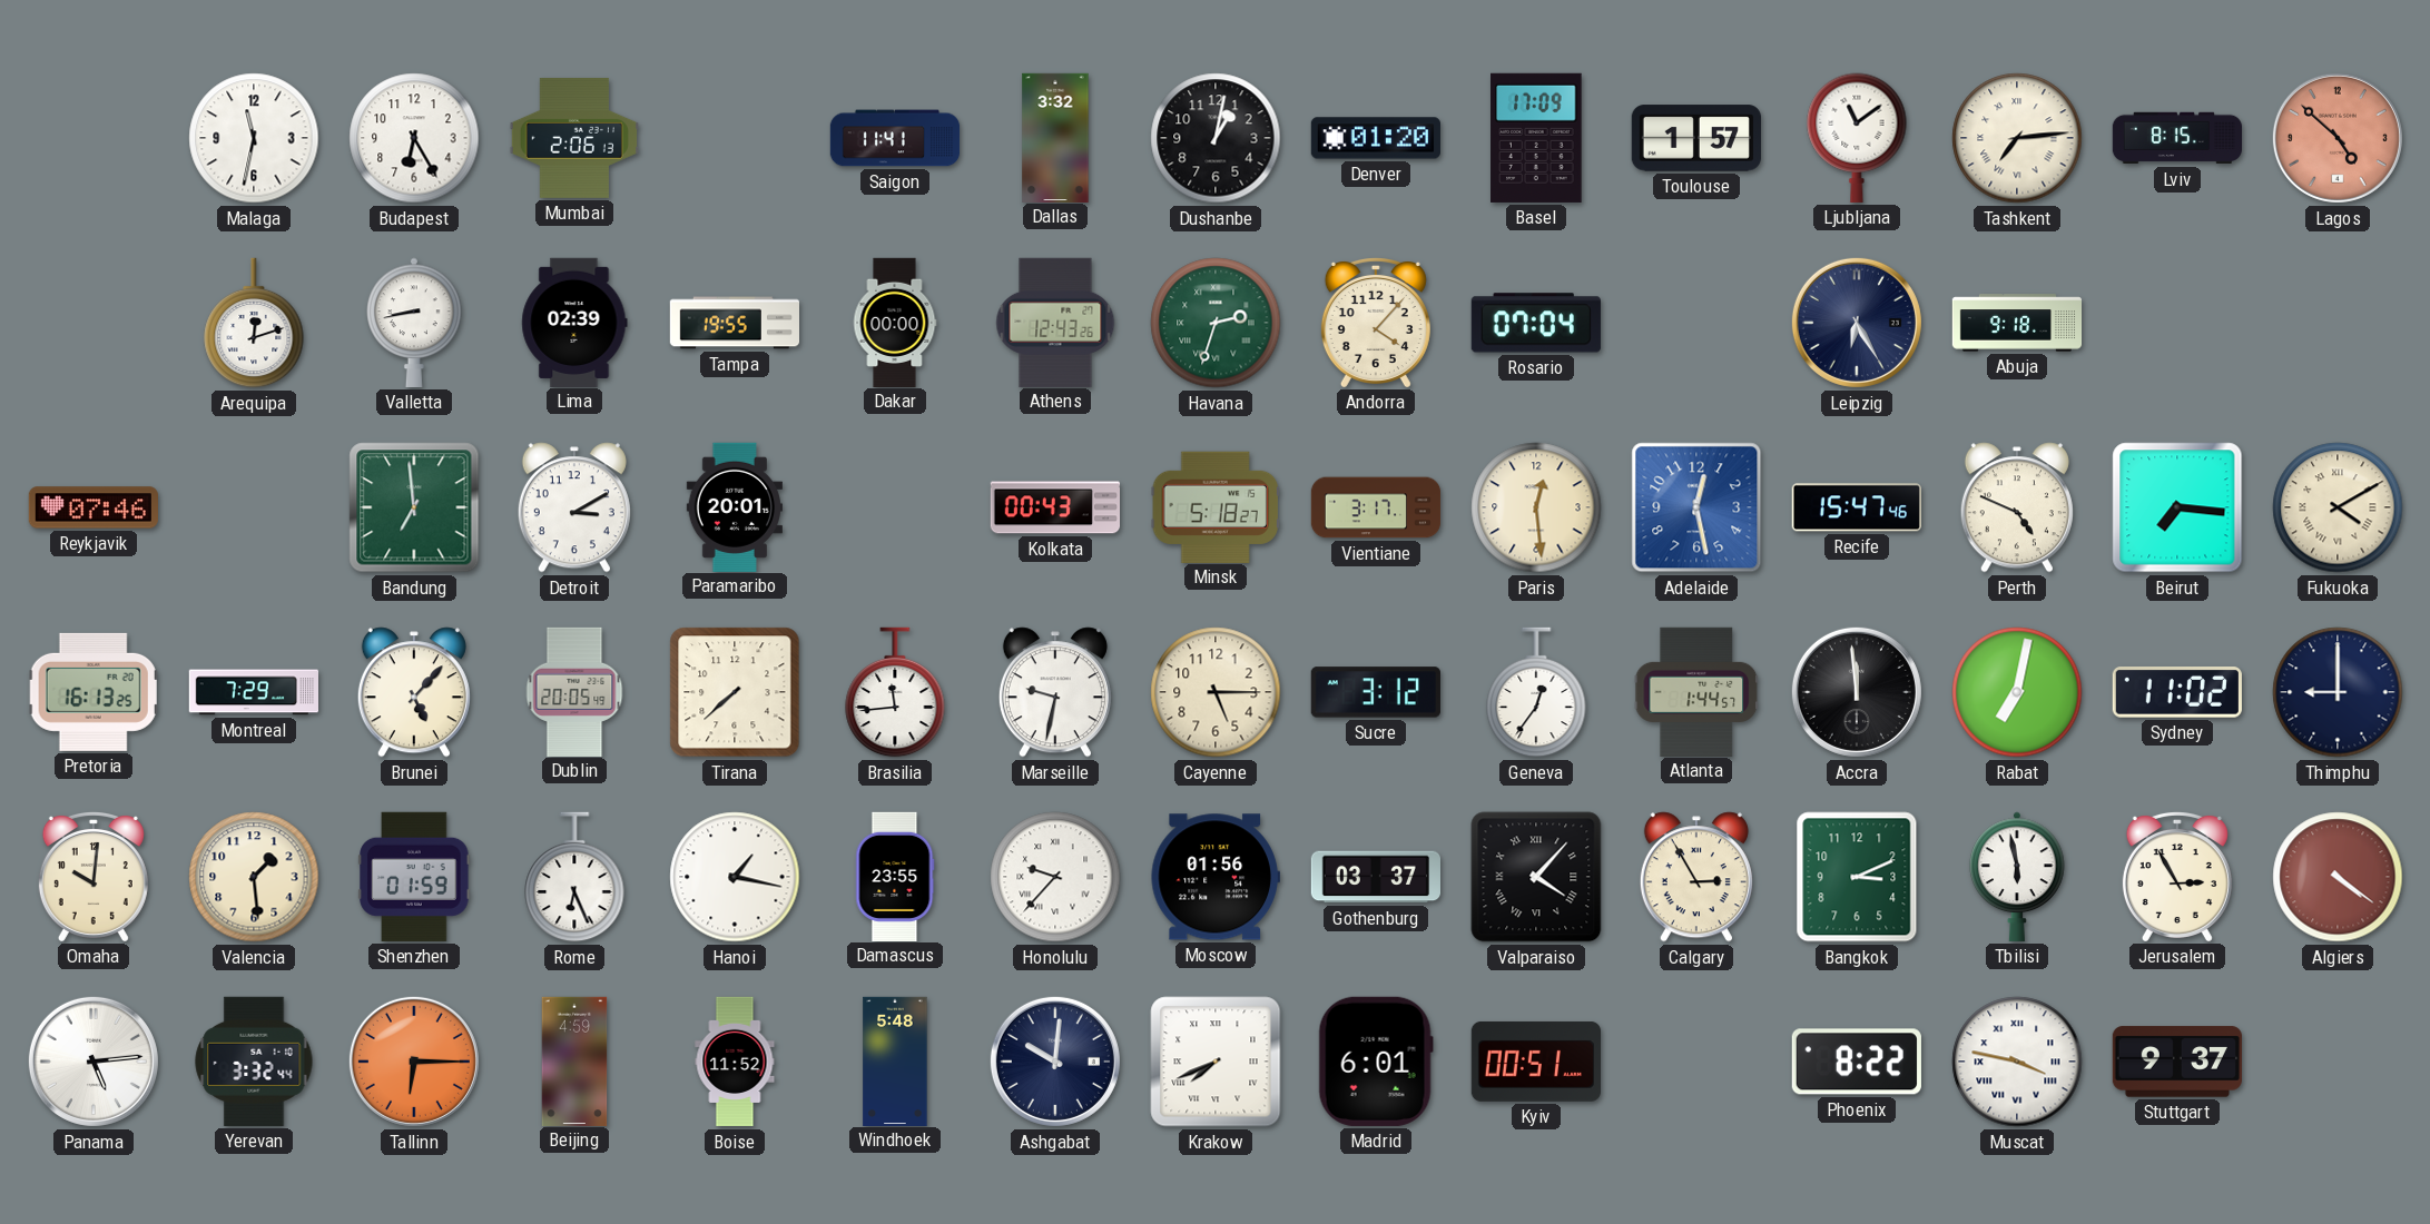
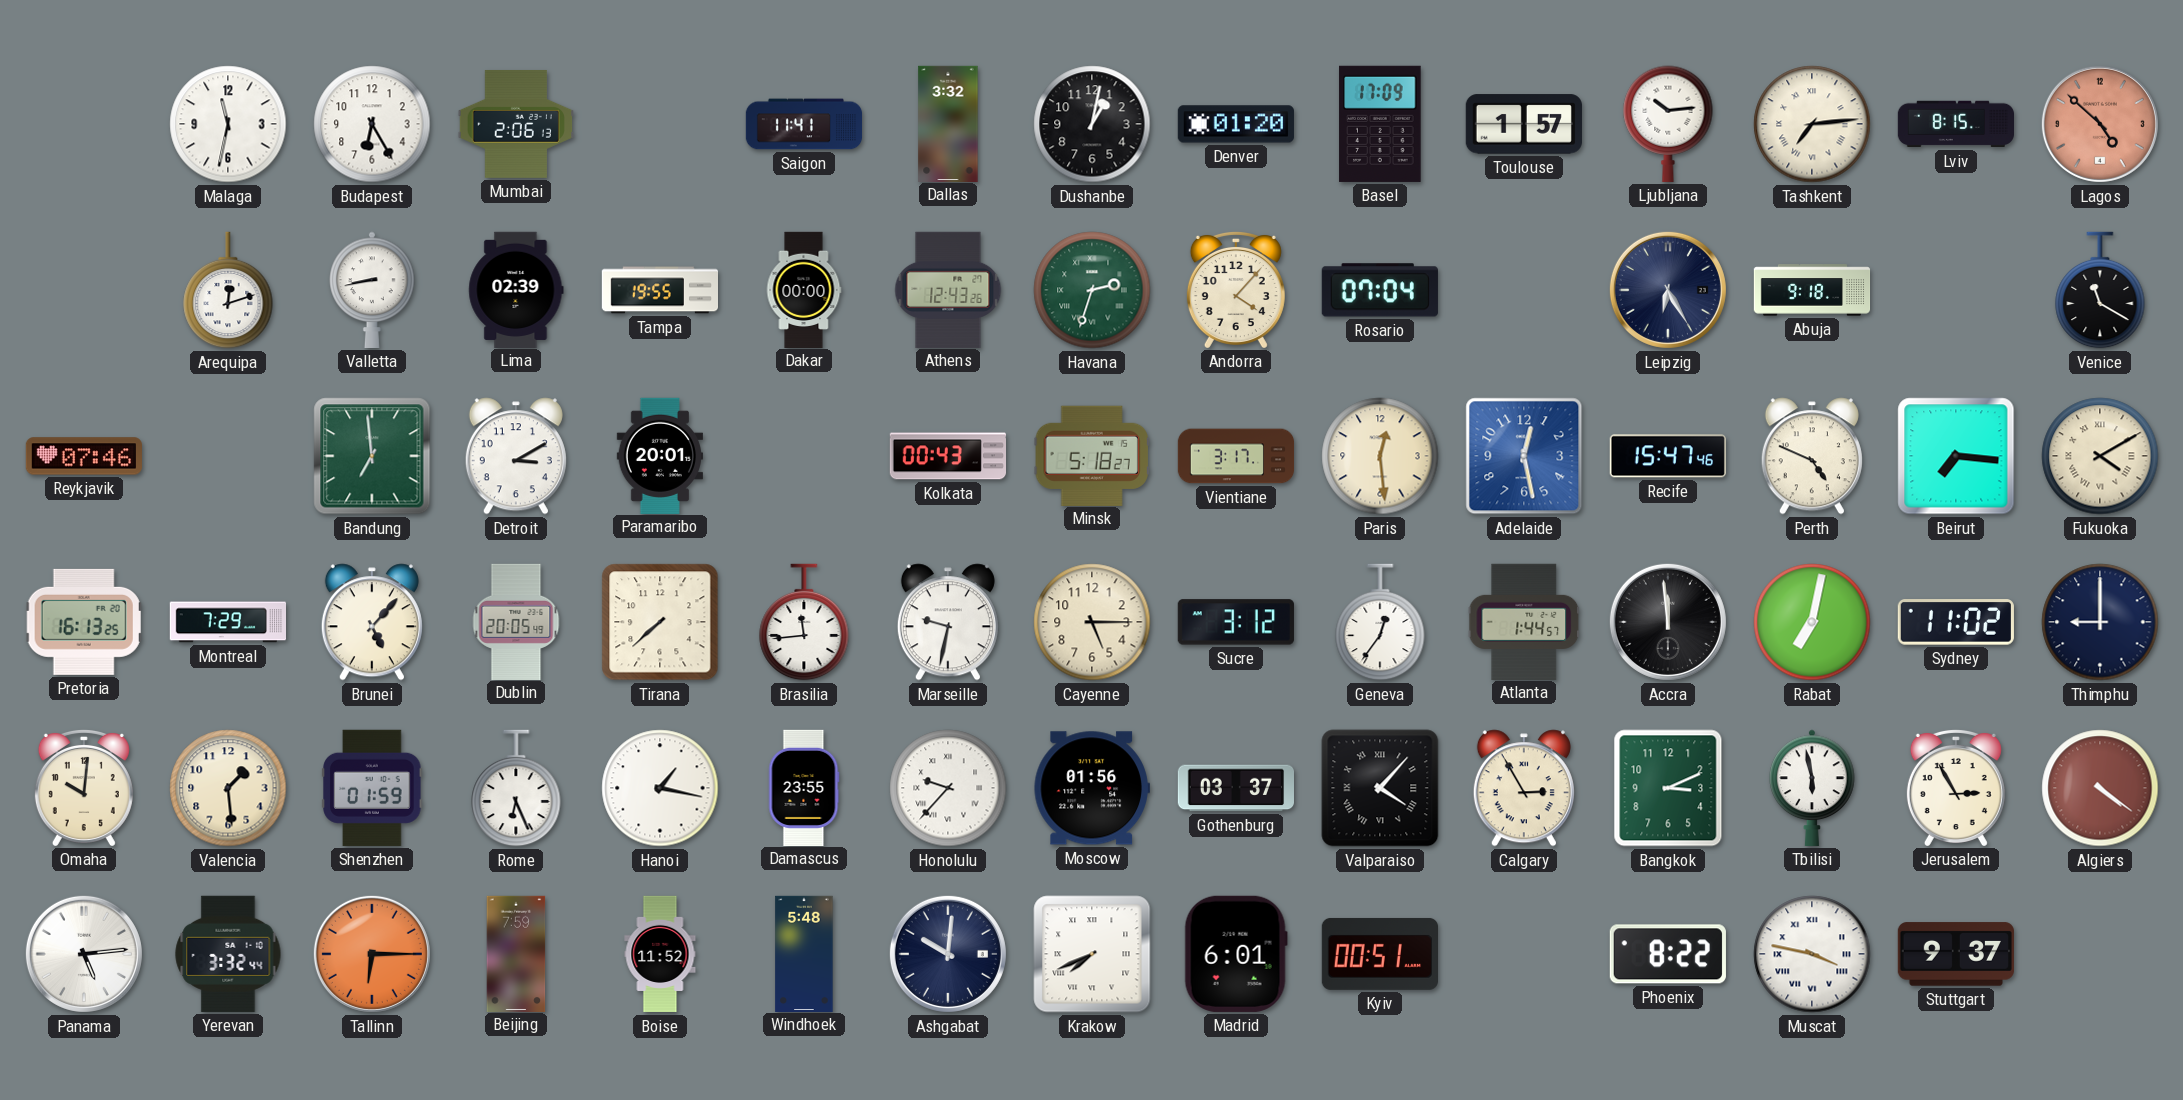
Ljubljana: 11:09 -> 10:14
Venice: none -> 11:20
Beijing: 4:59 -> 7:59
